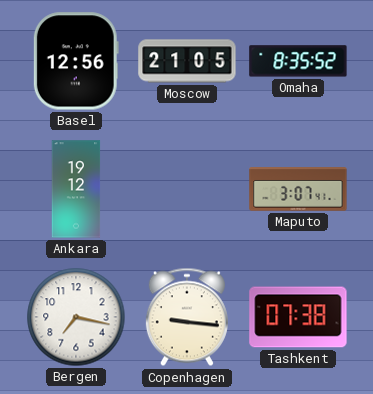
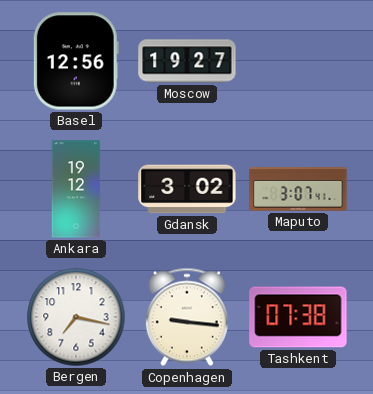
Moscow: 21:05 -> 19:27
Omaha: 8:35 -> none
Gdansk: none -> 3:02
